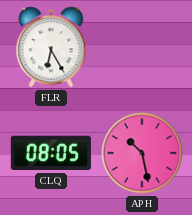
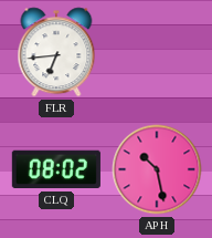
FLR: 6:25 -> 6:44
CLQ: 08:05 -> 08:02
